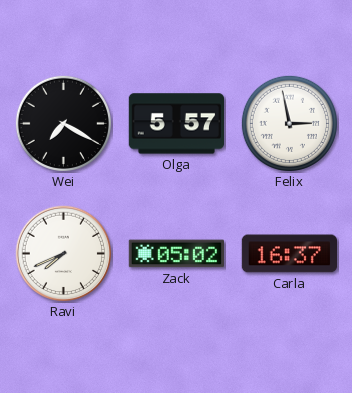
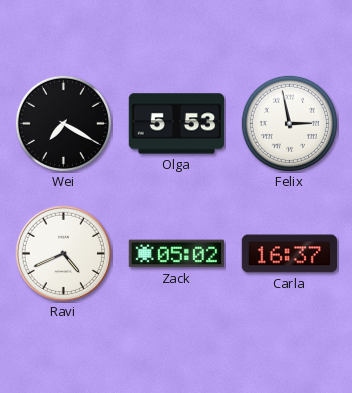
Olga: 5:57 -> 5:53
Ravi: 7:41 -> 4:41
